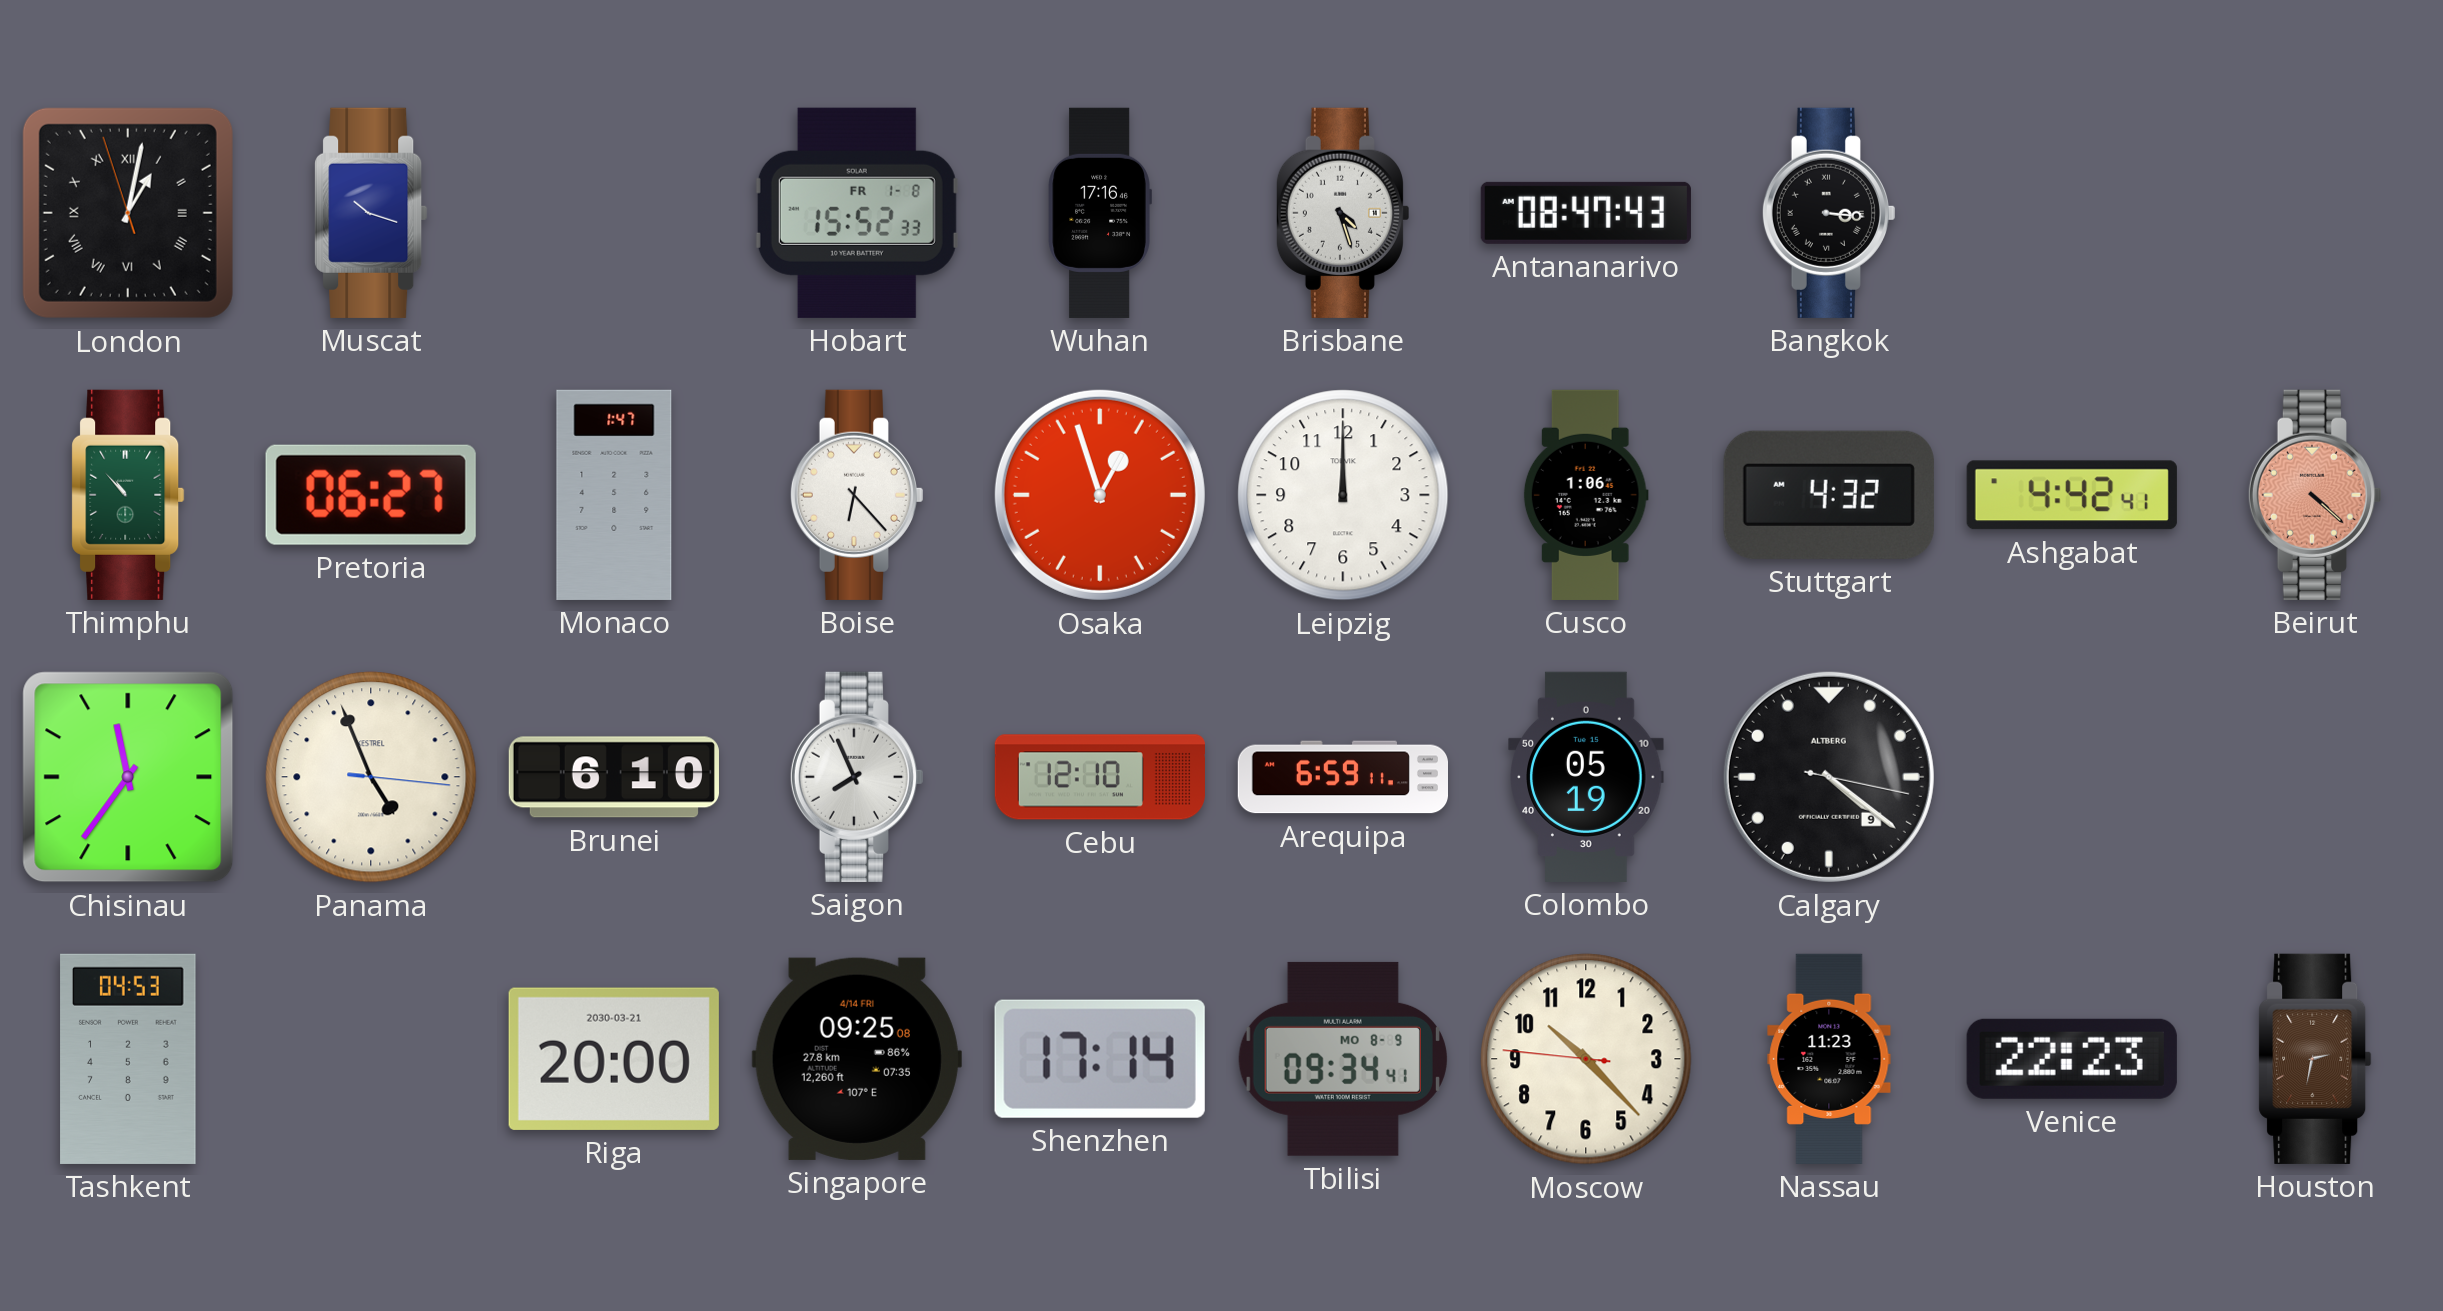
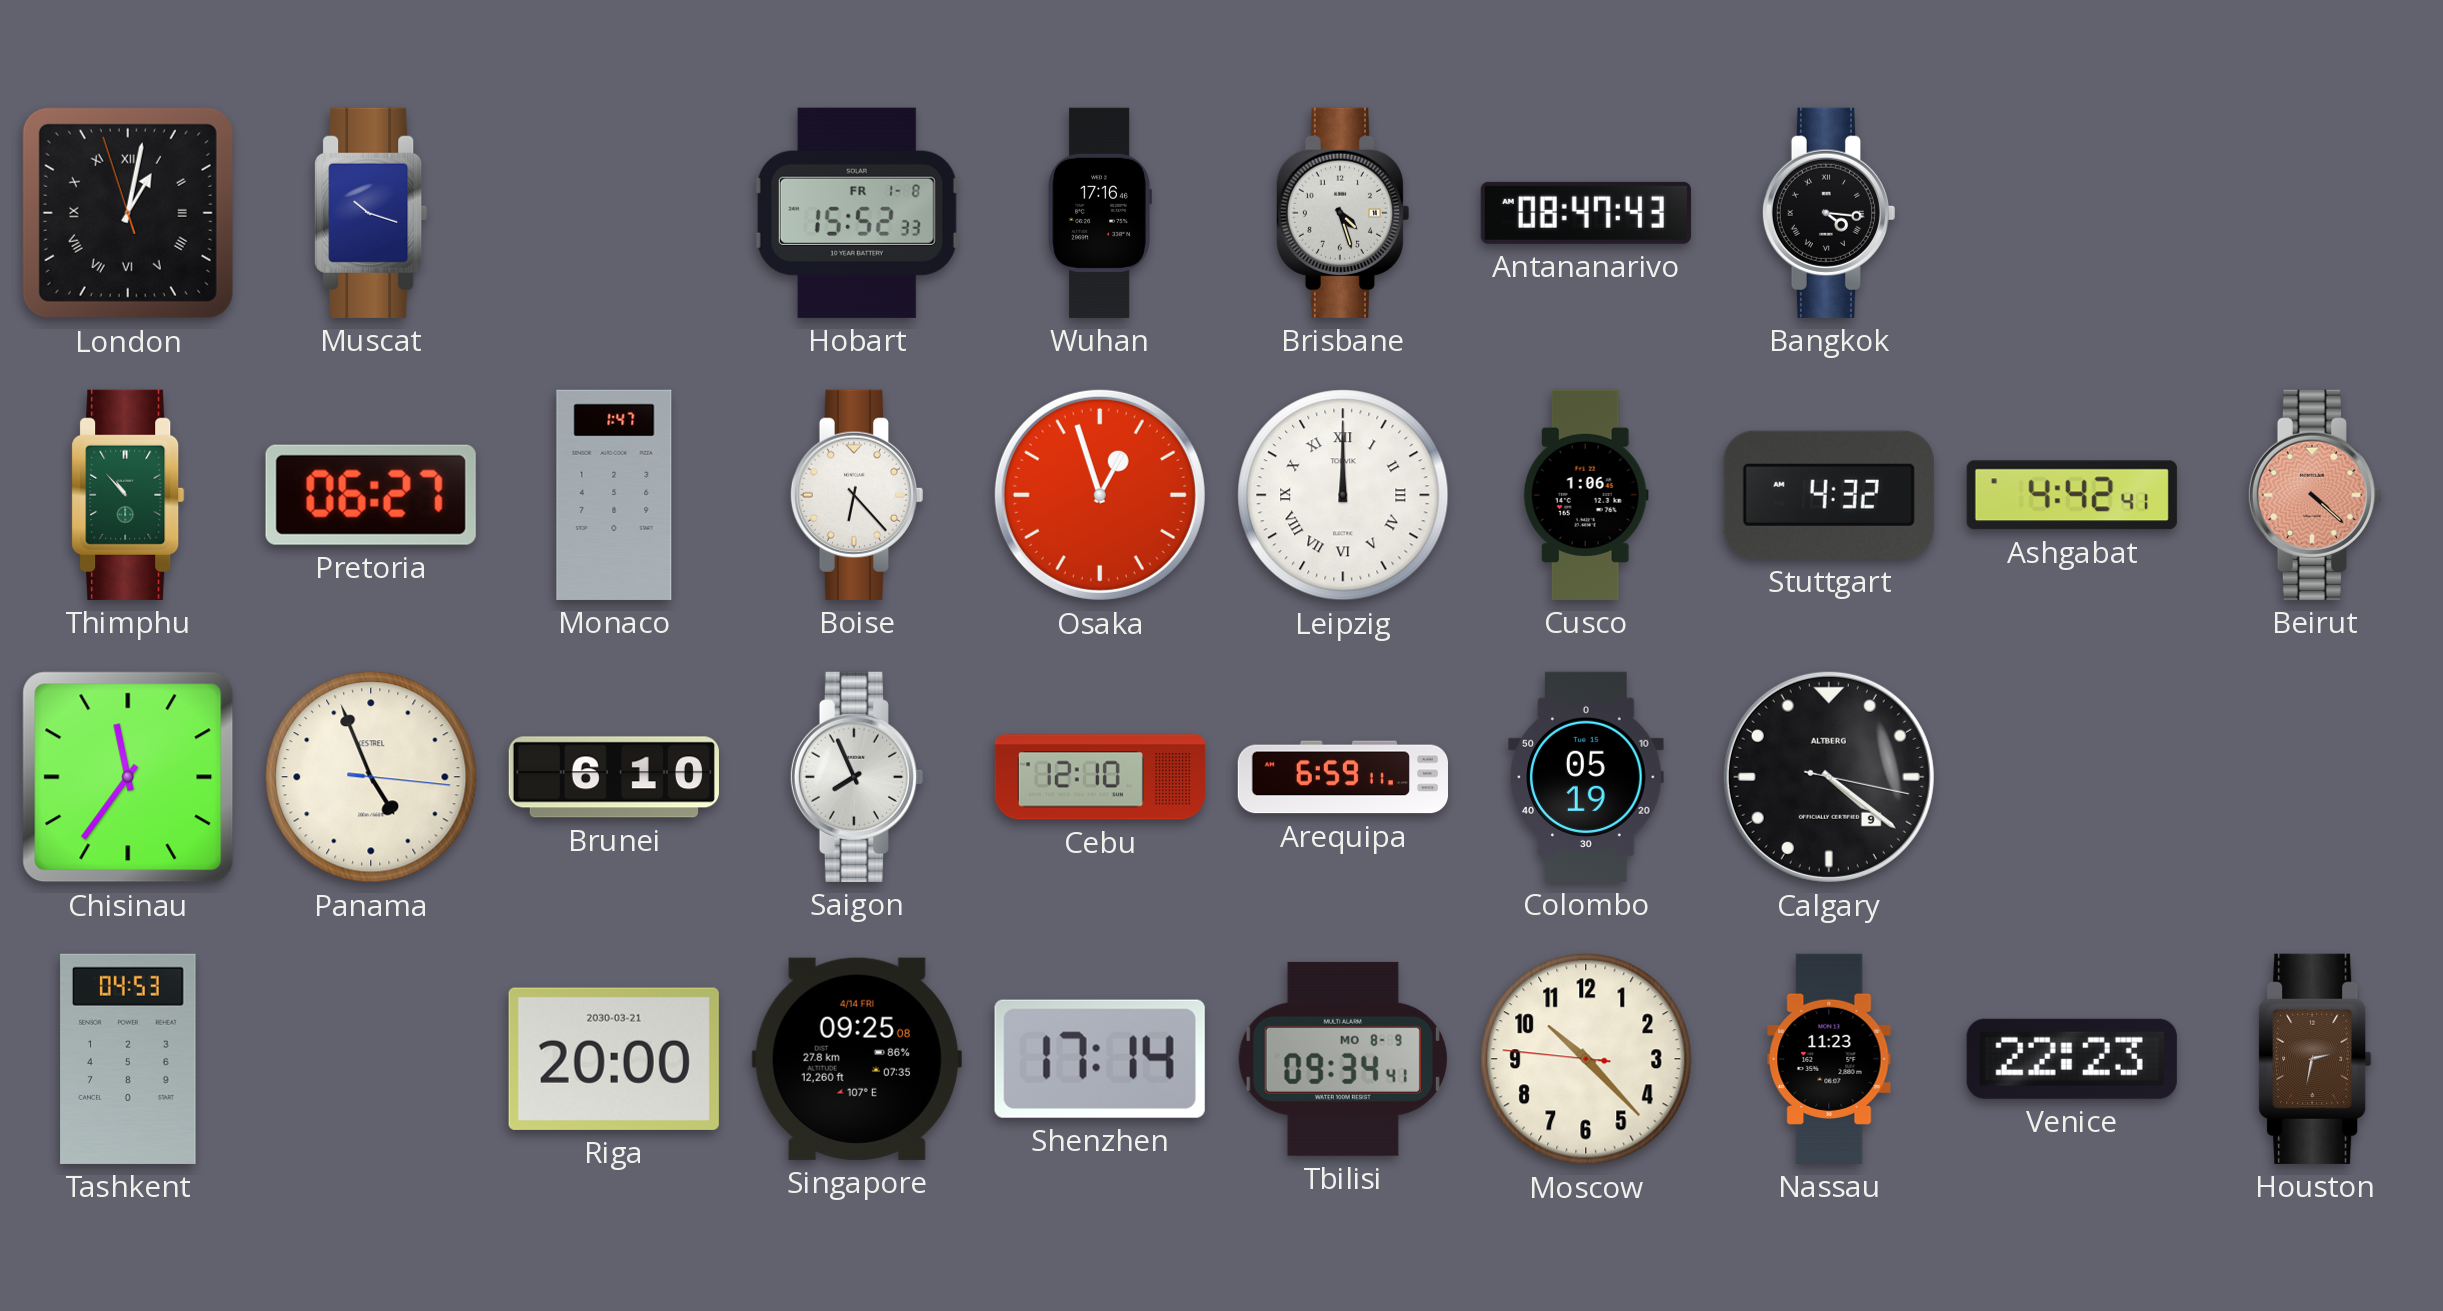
Bangkok: 3:16 -> 4:16
Leipzig numerals: Arabic -> Roman
